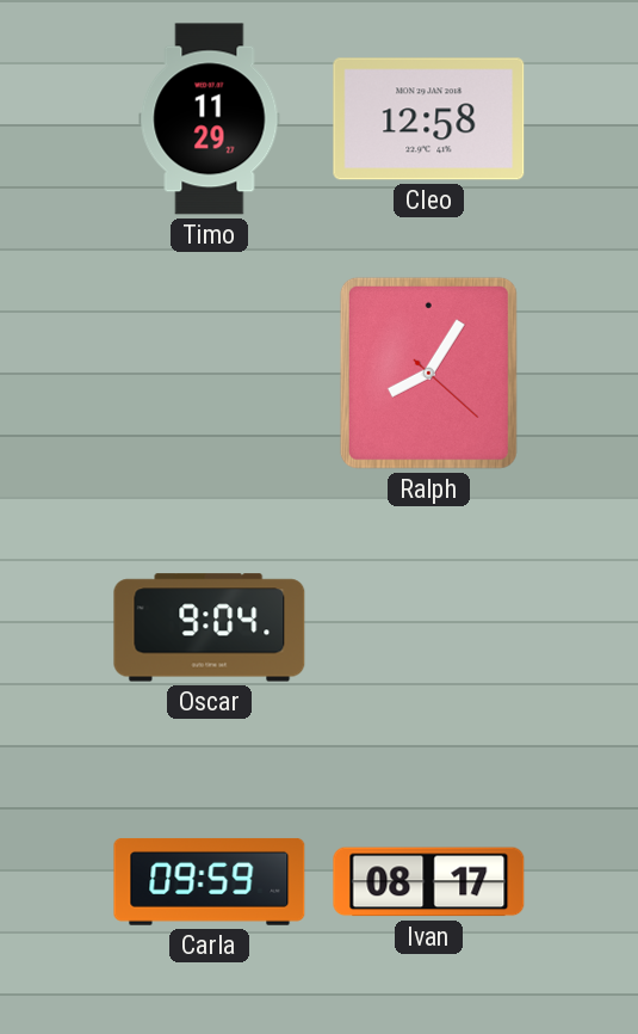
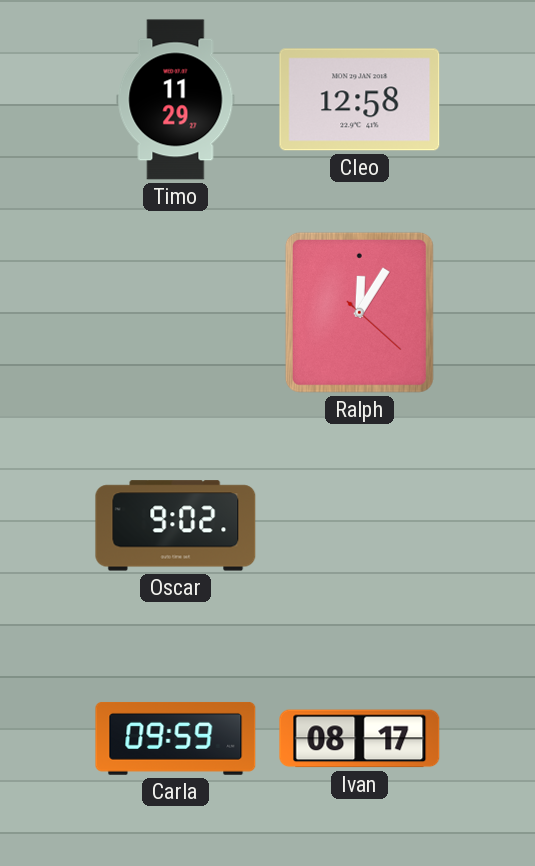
Ralph: 8:05 -> 12:05
Oscar: 9:04 -> 9:02
